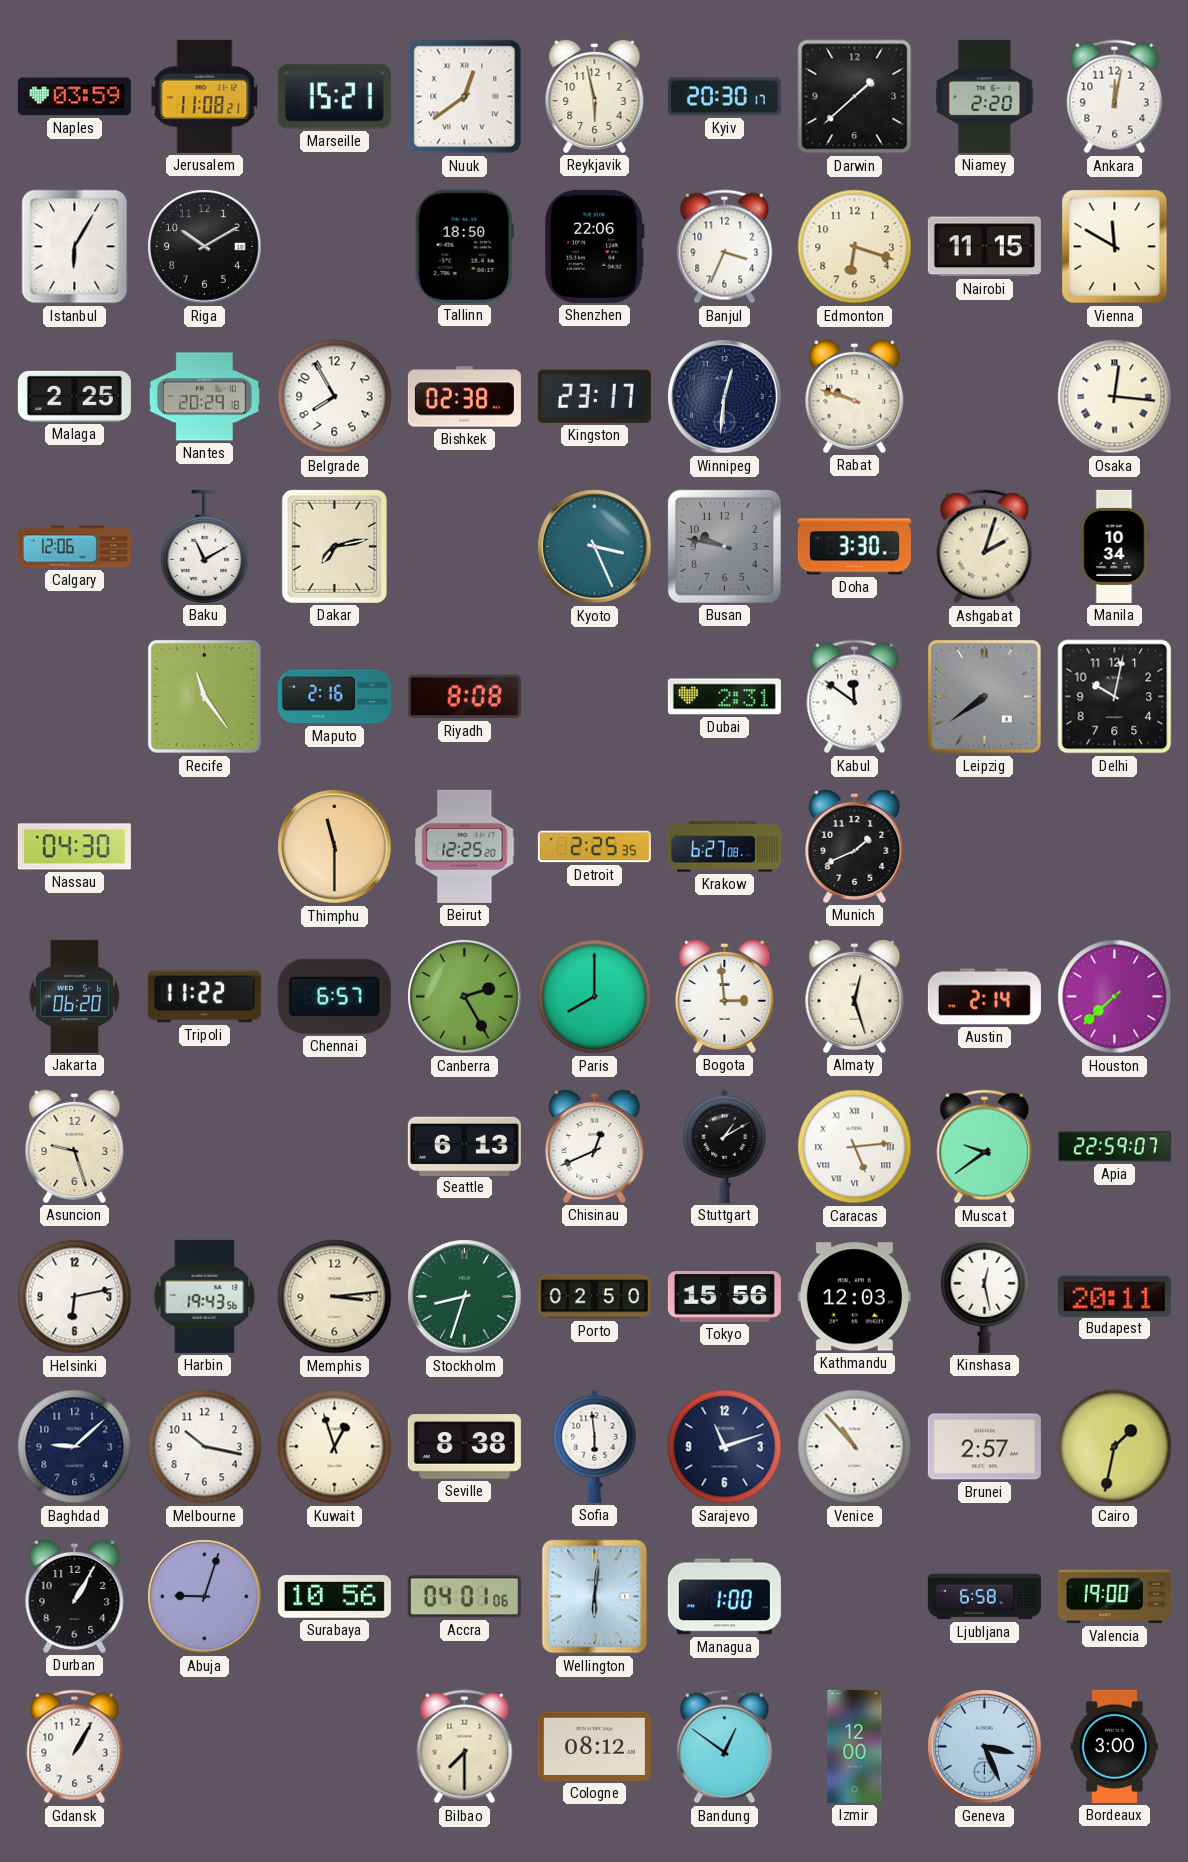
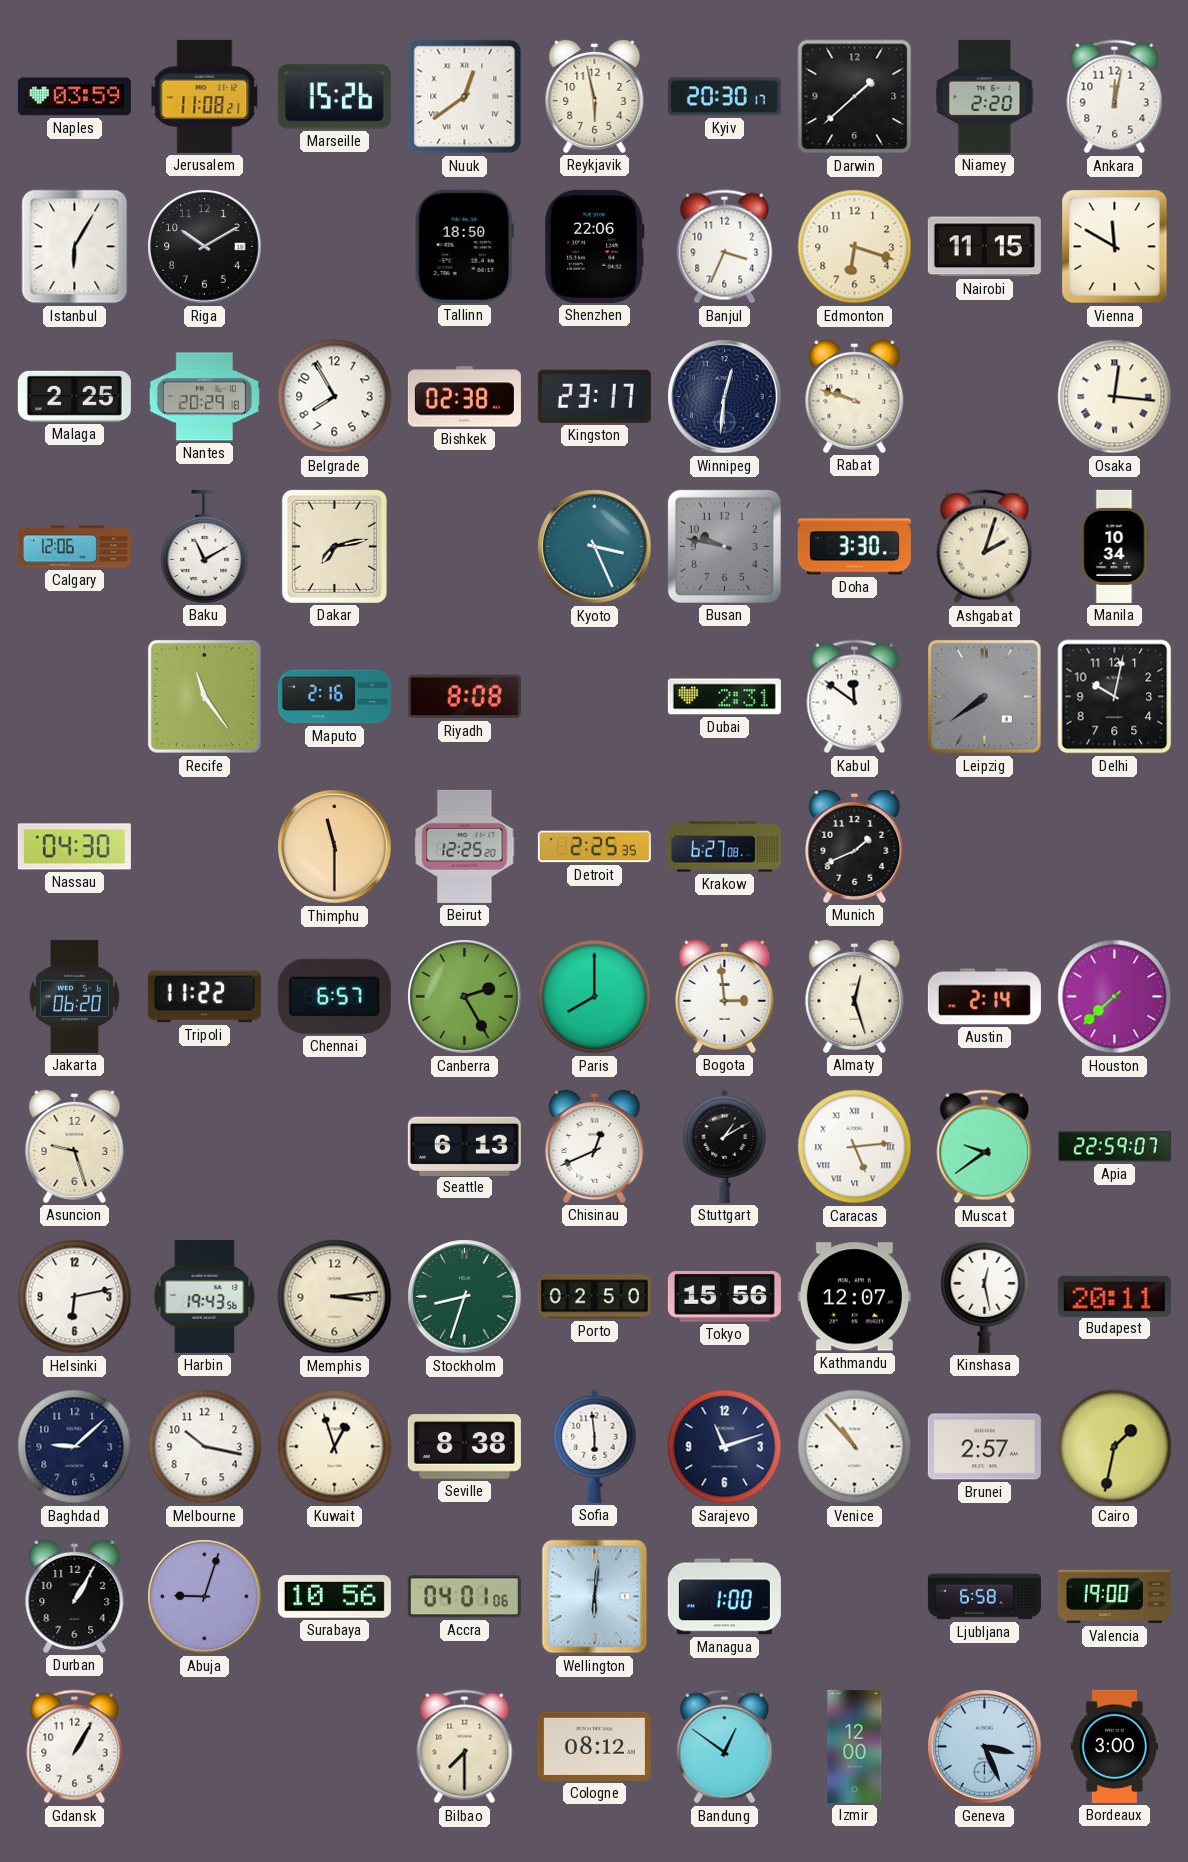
Marseille: 15:21 -> 15:26
Kathmandu: 12:03 -> 12:07
